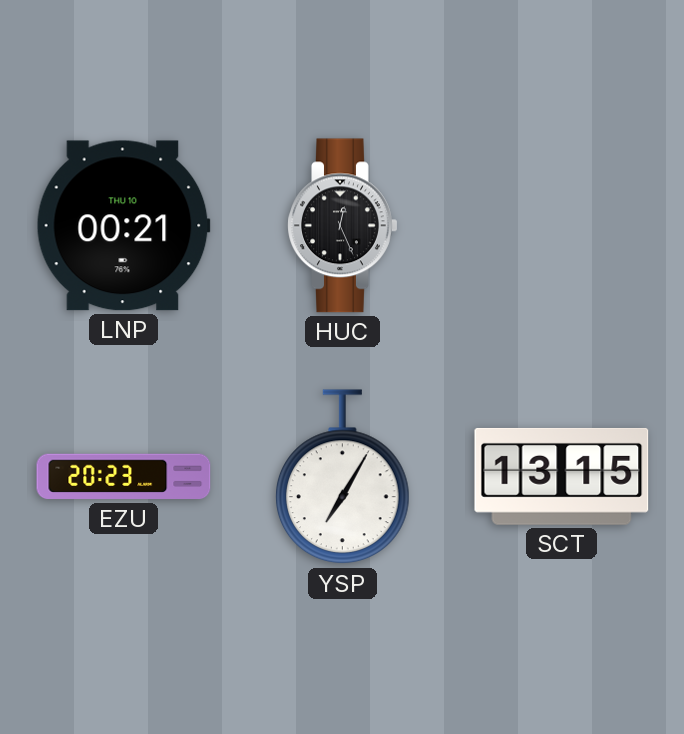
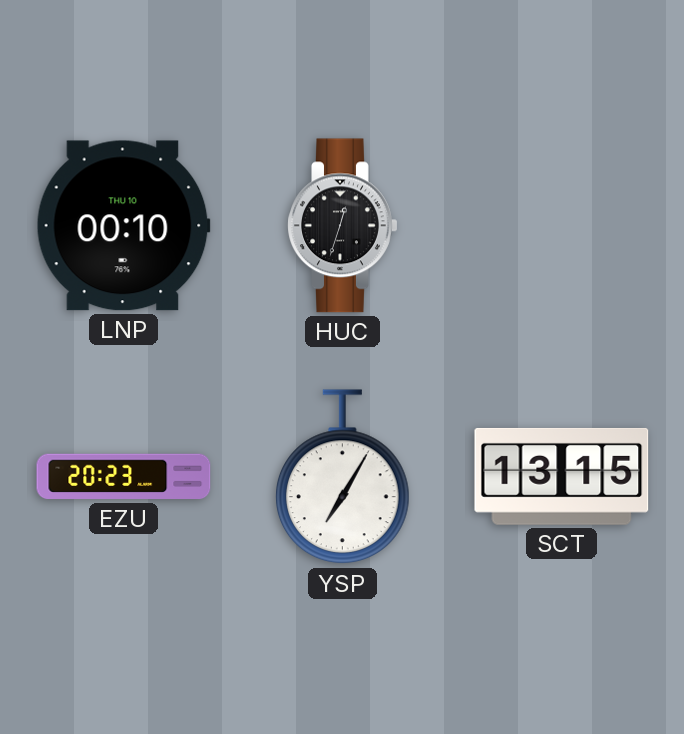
LNP: 00:21 -> 00:10
HUC: 12:26 -> 12:33
